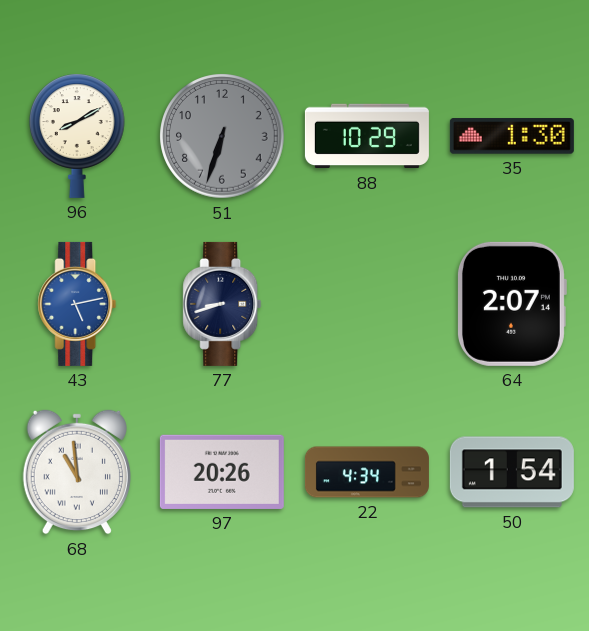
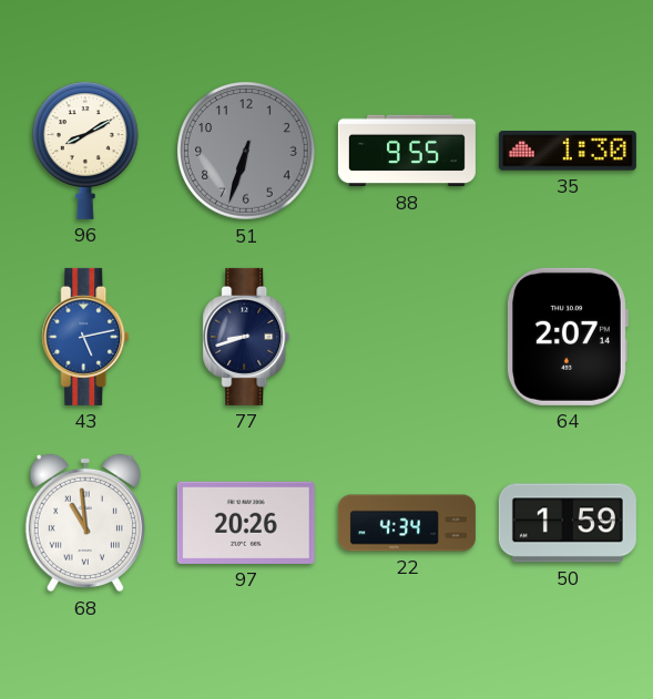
88: 10:29 -> 9:55
50: 1:54 -> 1:59
